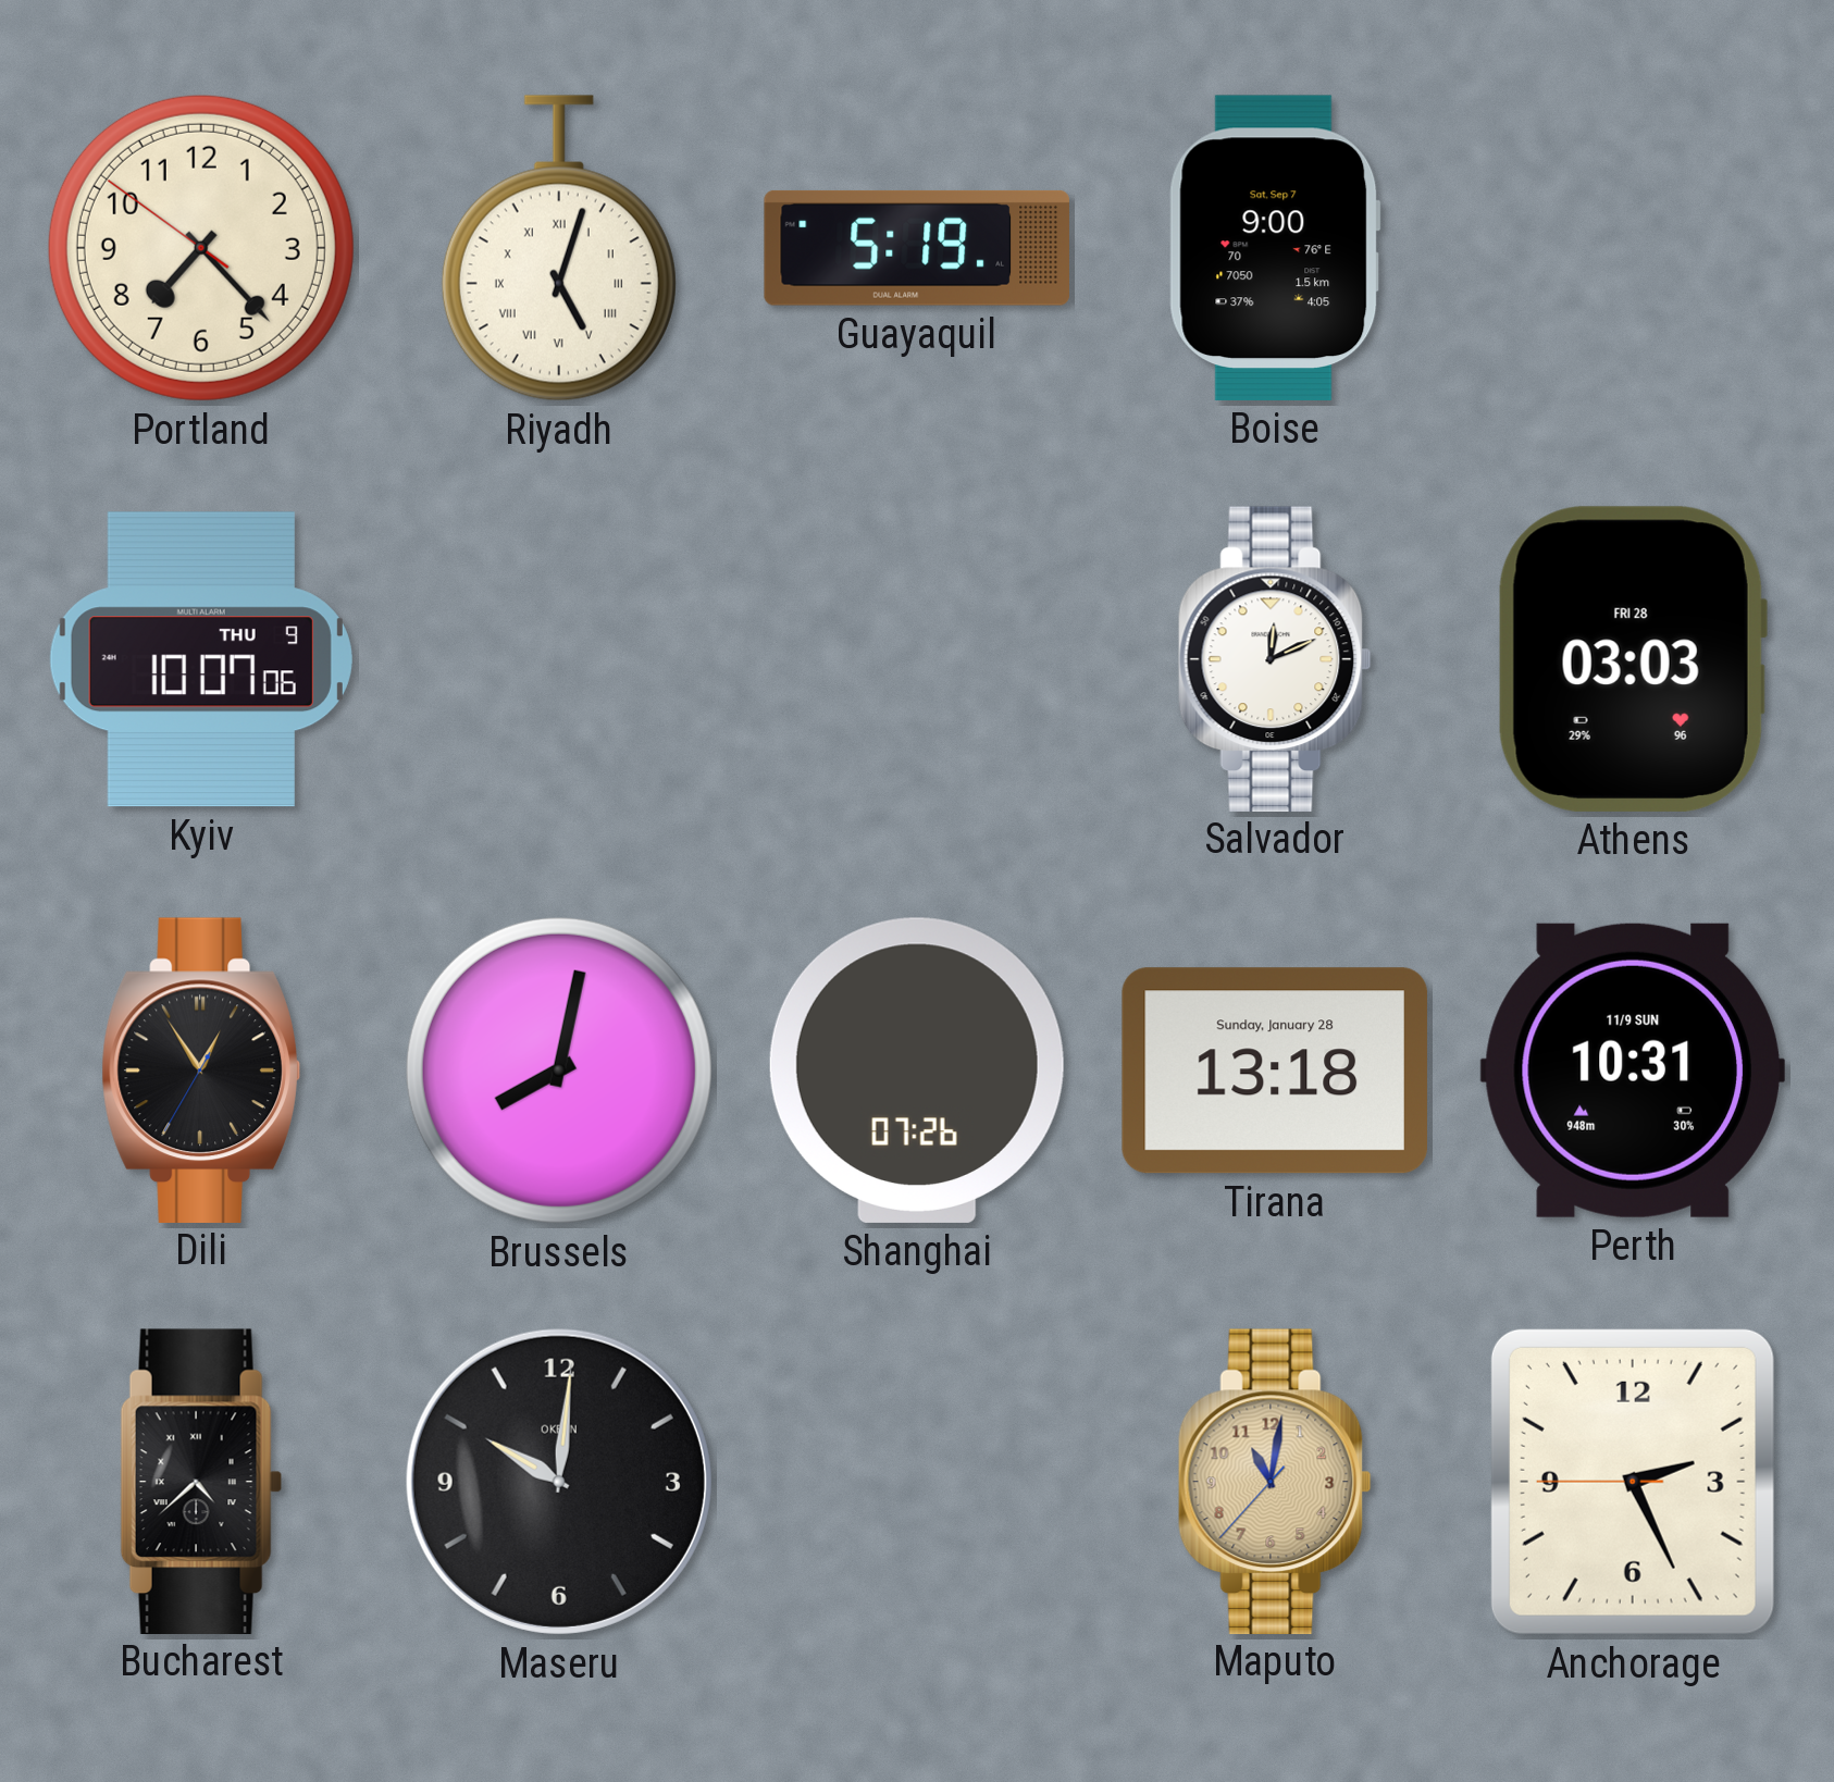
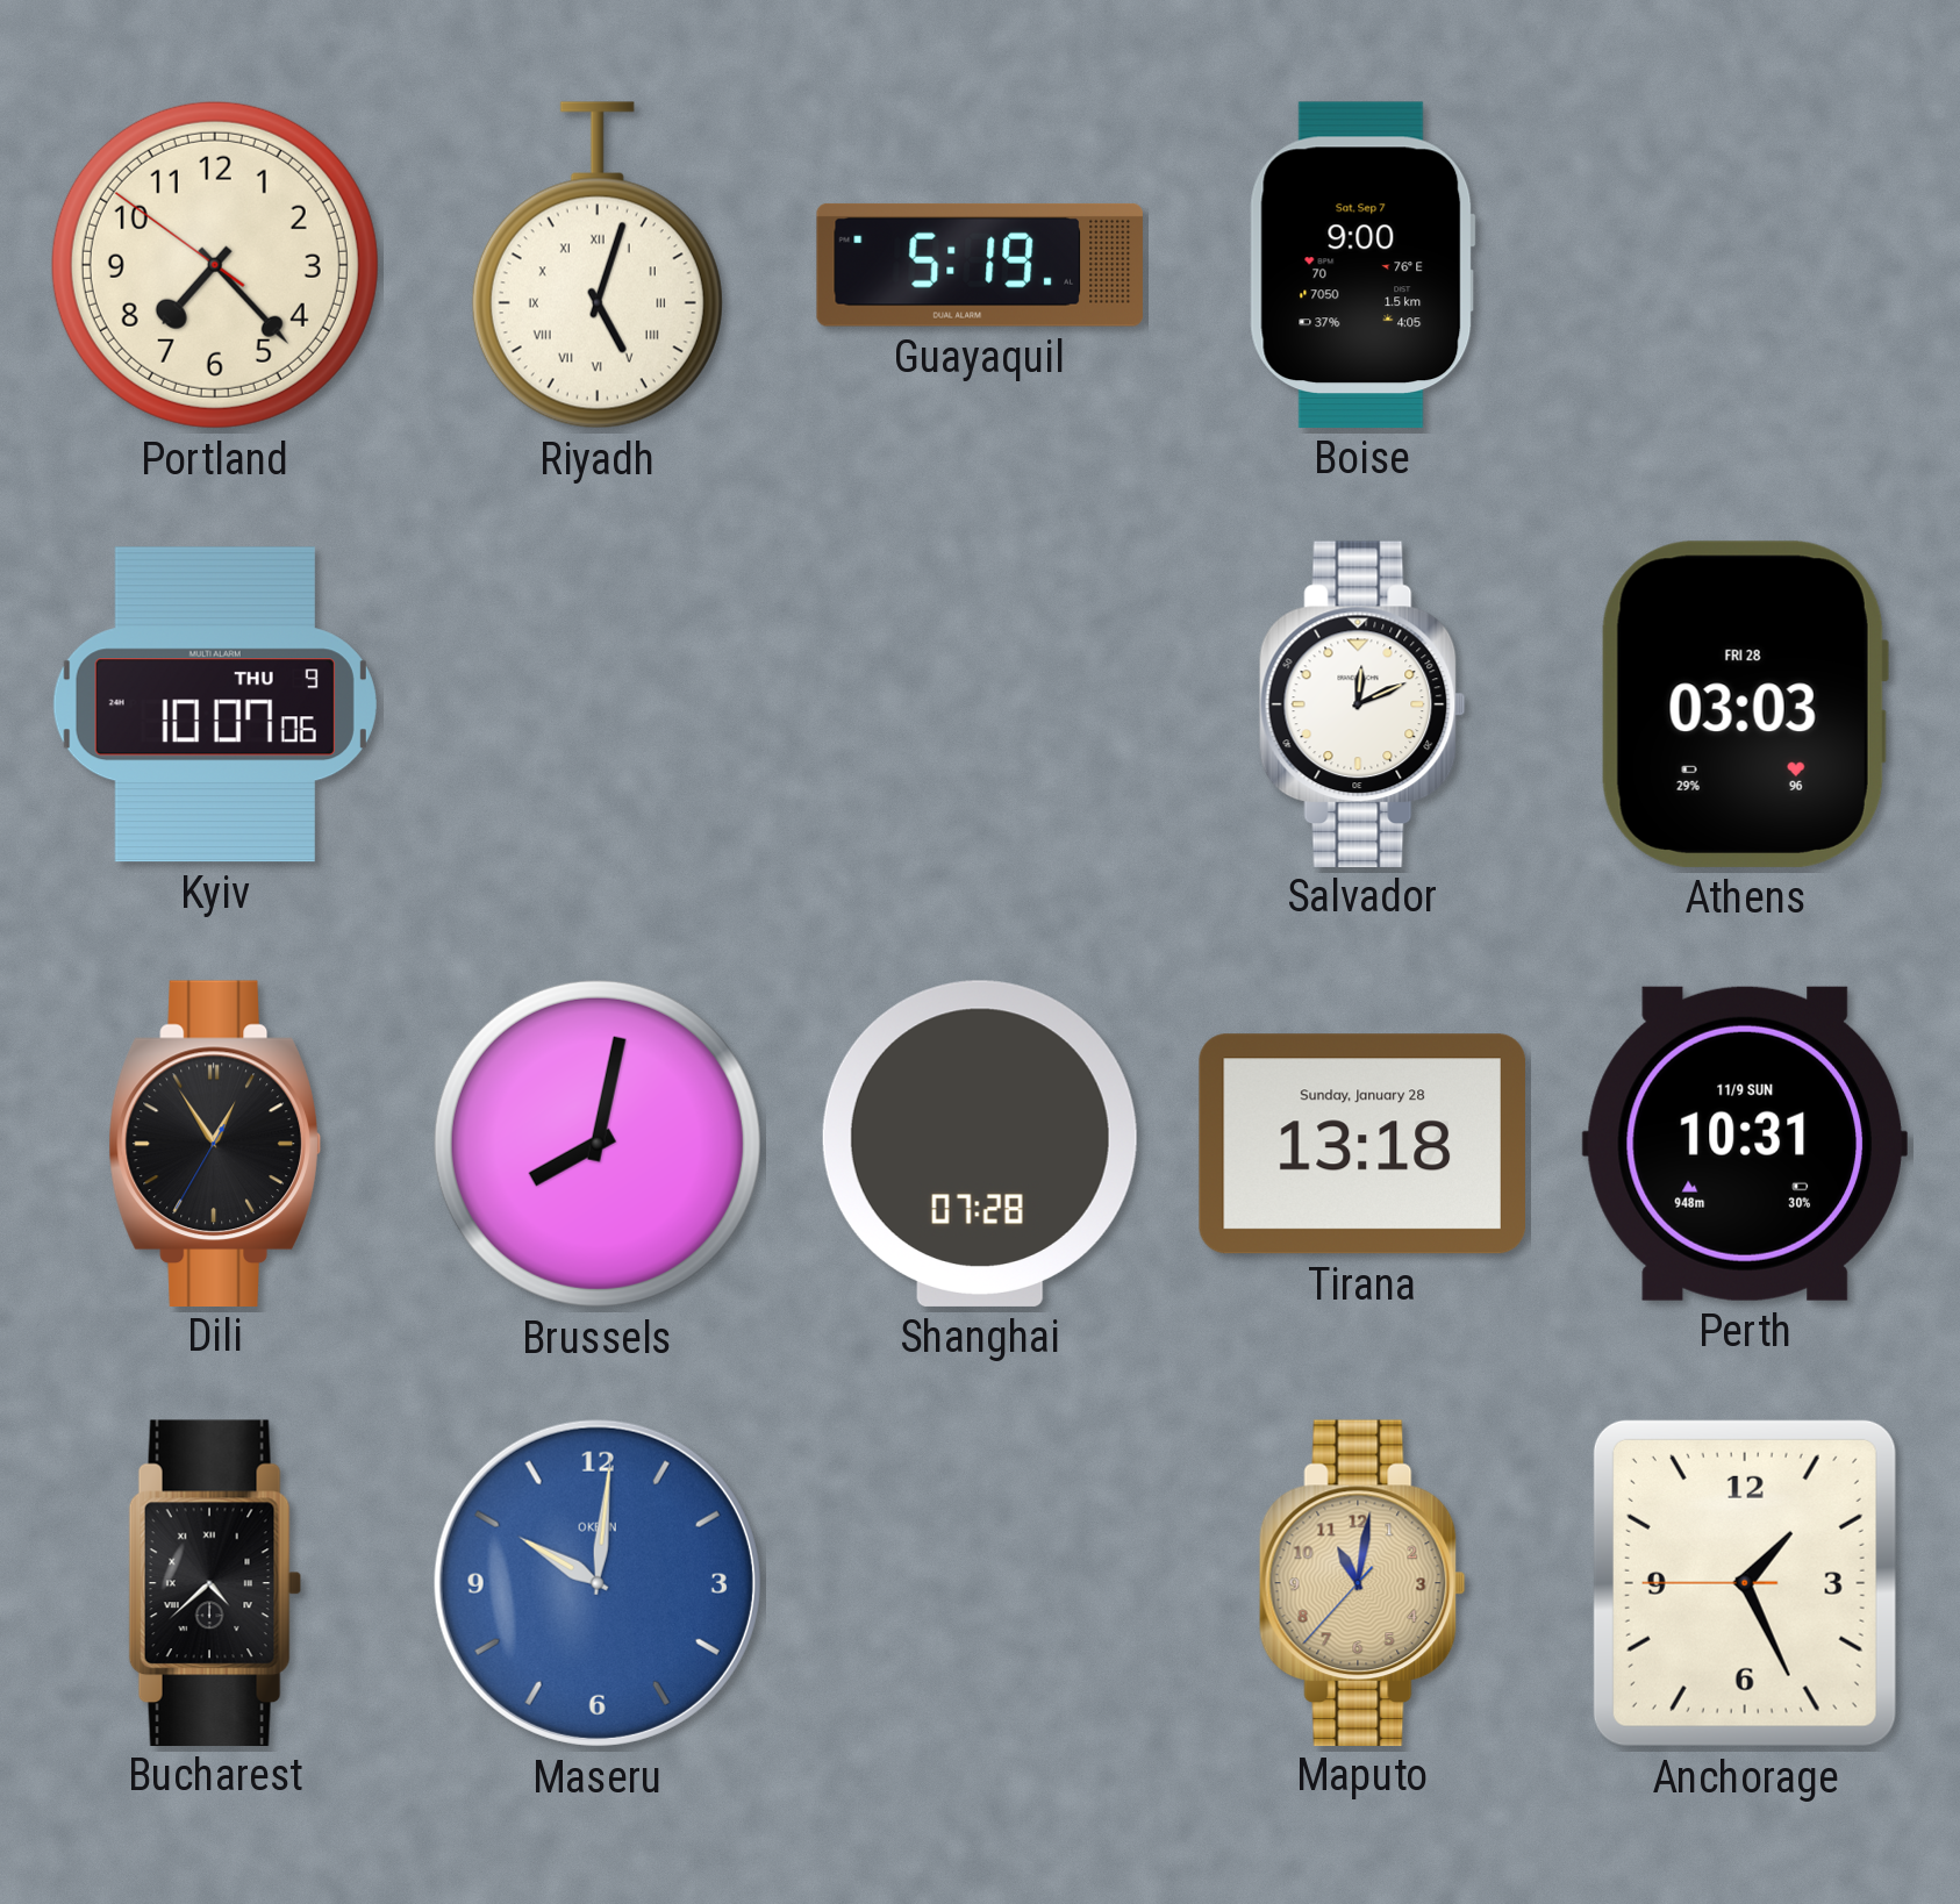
Shanghai: 07:26 -> 07:28
Maseru dial: black -> blue
Anchorage: 2:25 -> 1:25
